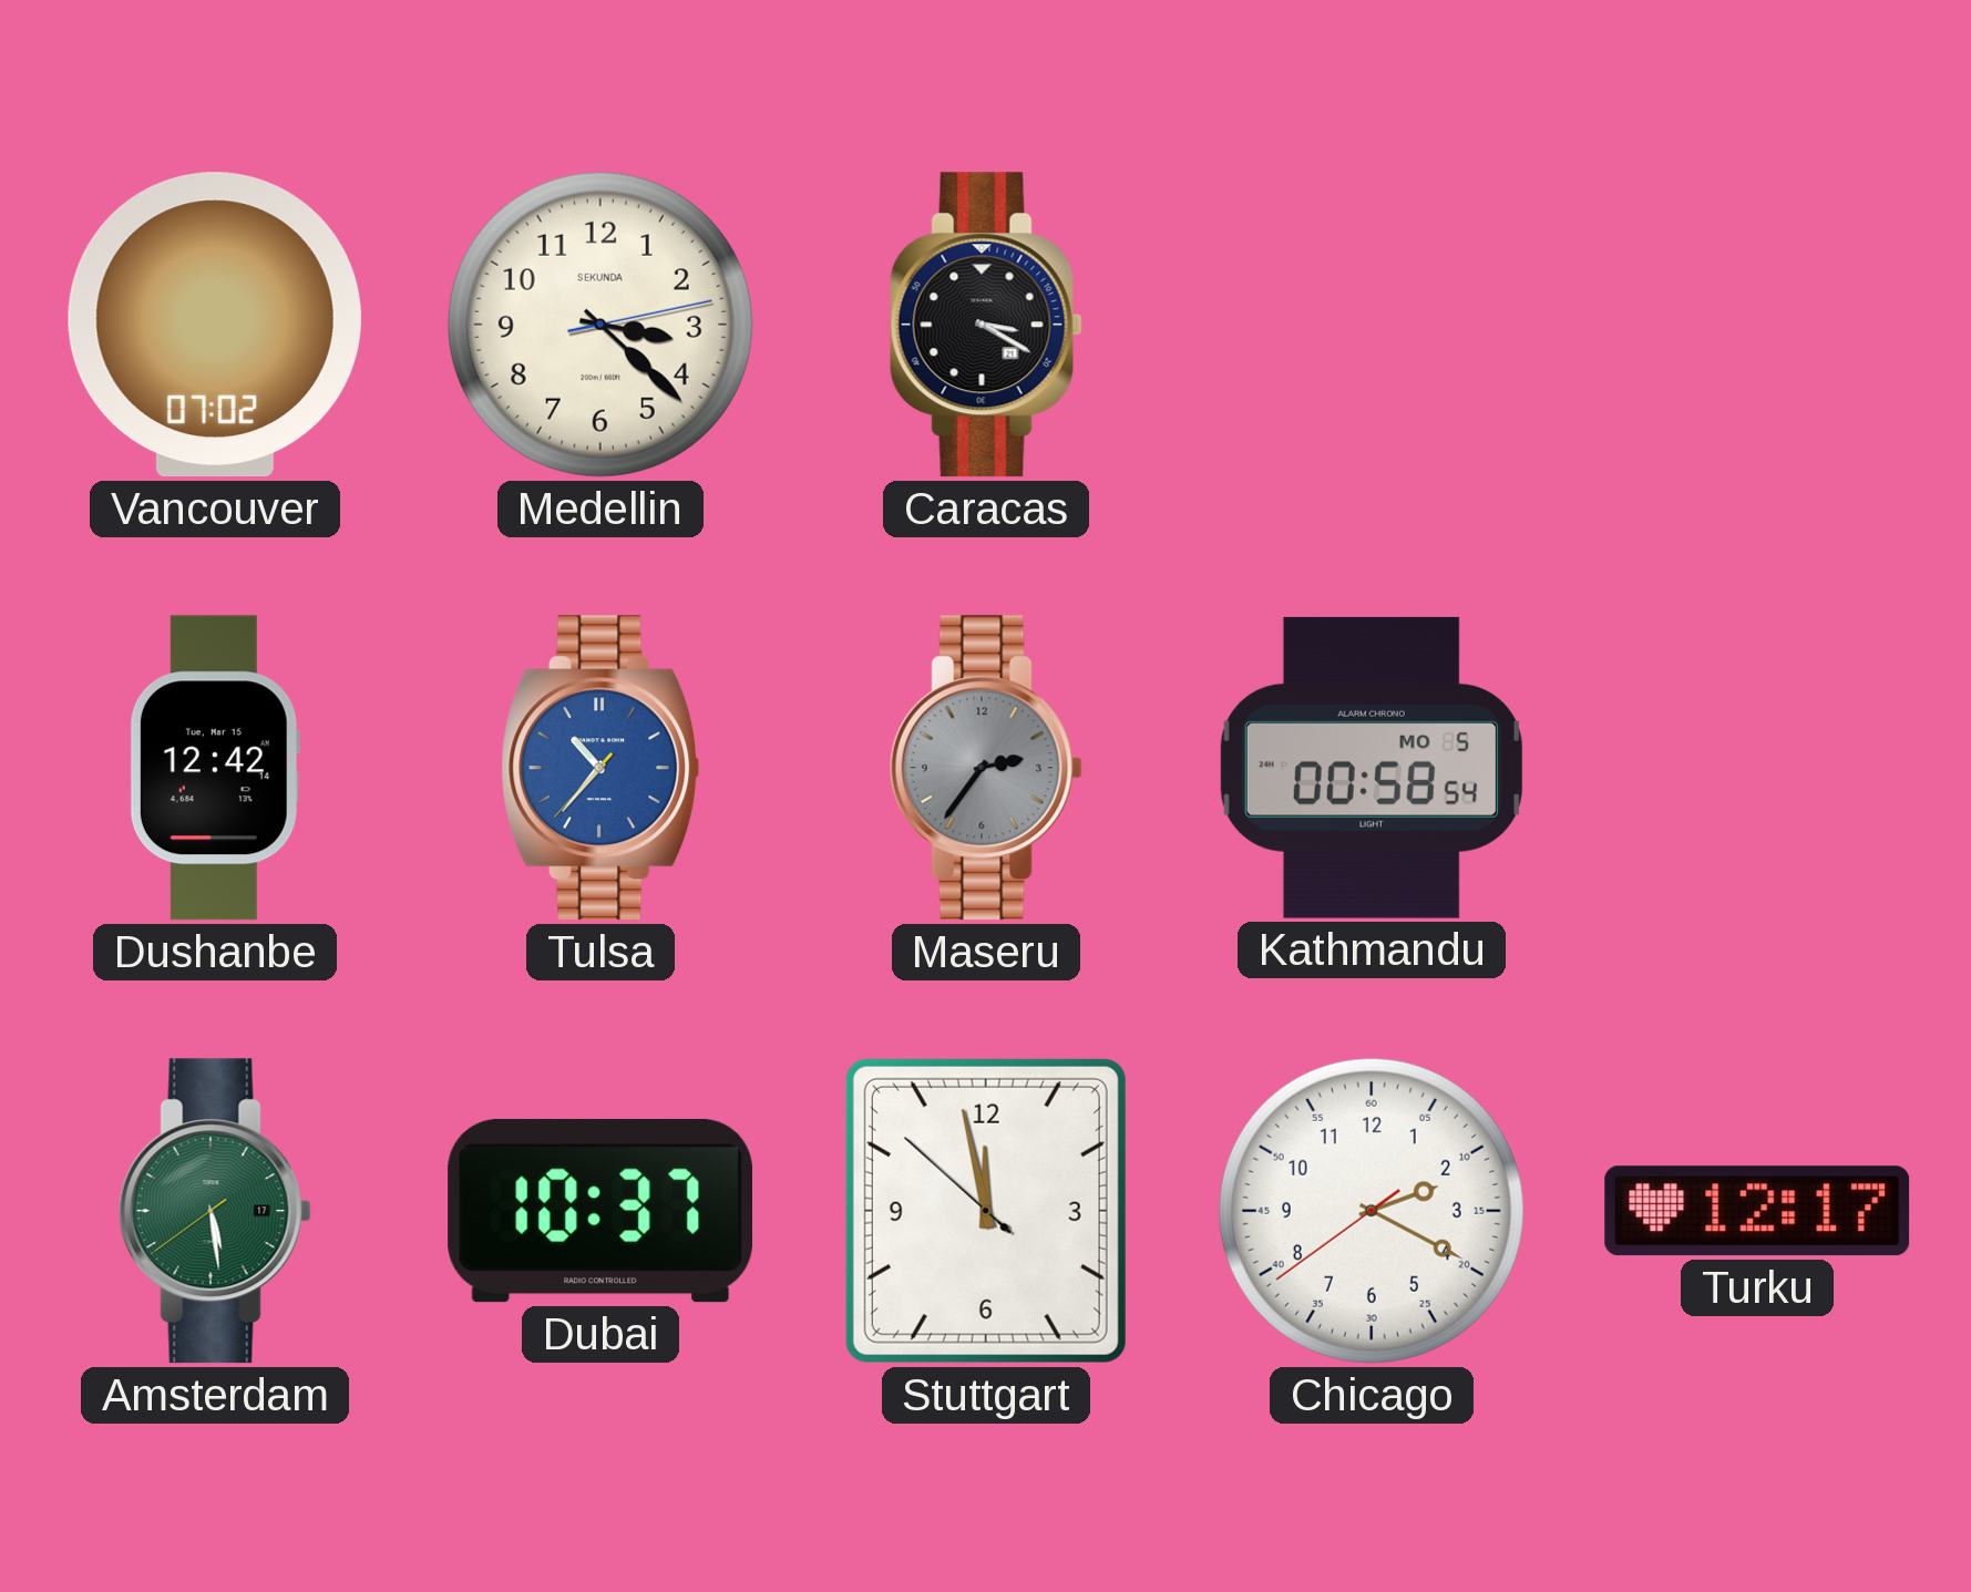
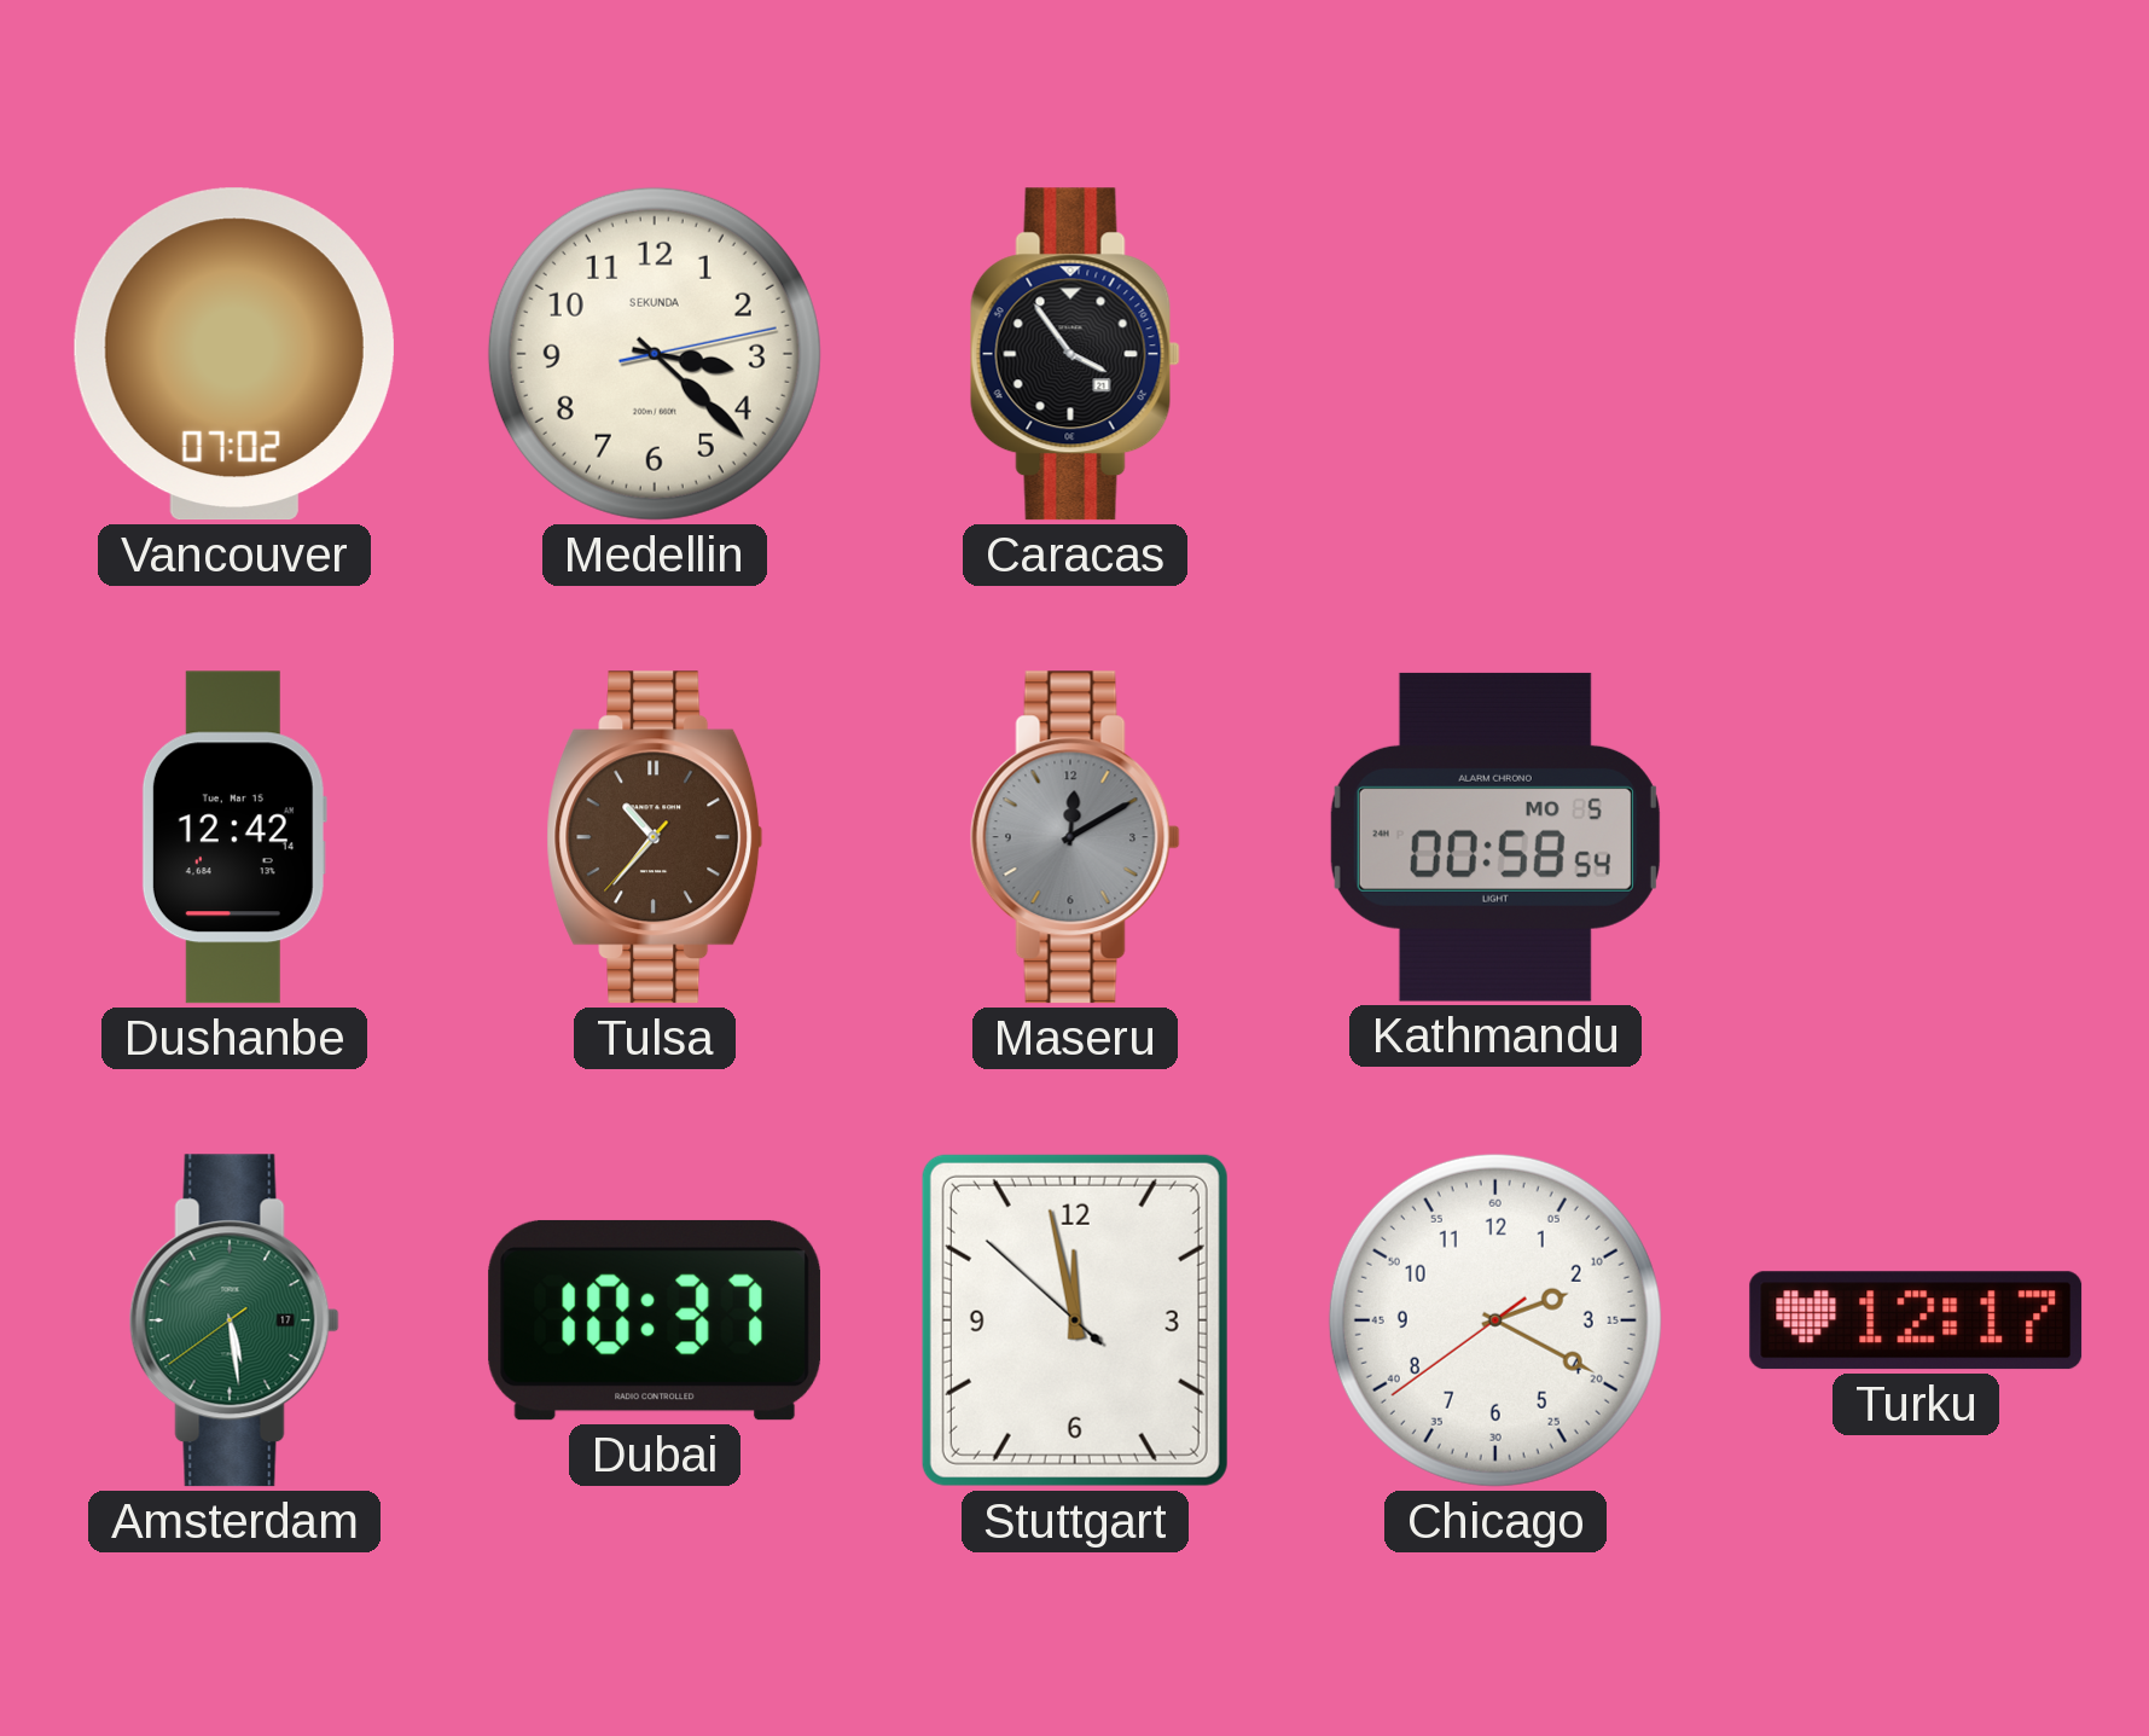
Caracas: 3:20 -> 3:54
Tulsa dial: blue -> brown
Maseru: 2:36 -> 12:10
